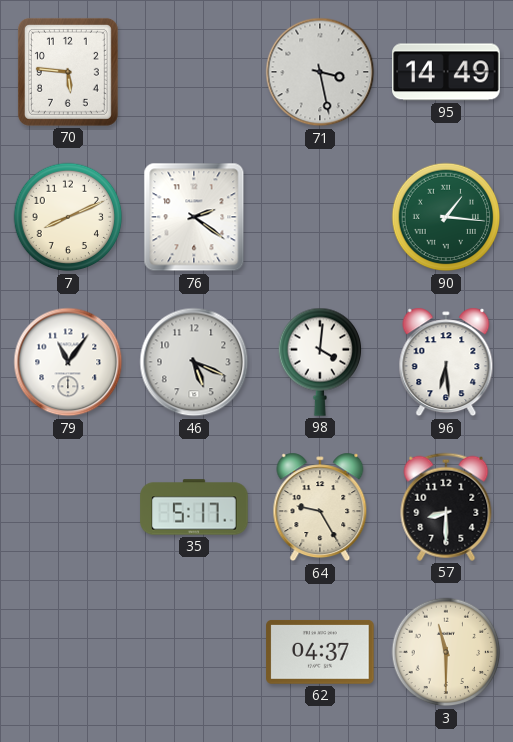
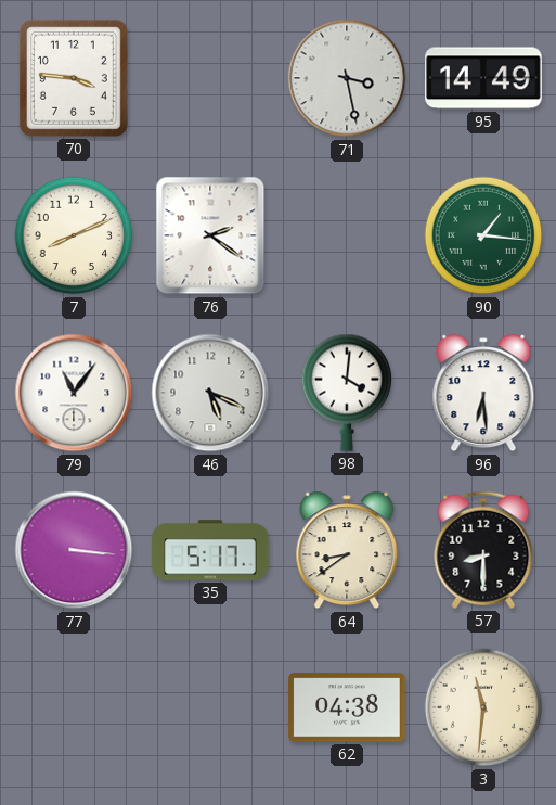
70: 5:46 -> 3:46
77: none -> 3:16
64: 9:25 -> 8:39
62: 04:37 -> 04:38
3: 11:30 -> 11:31
